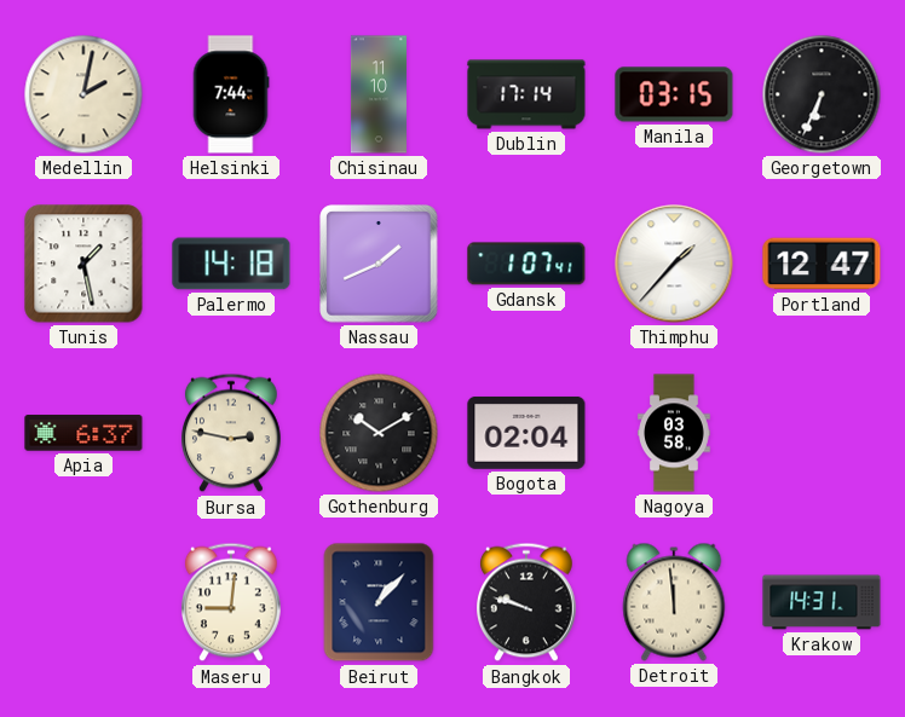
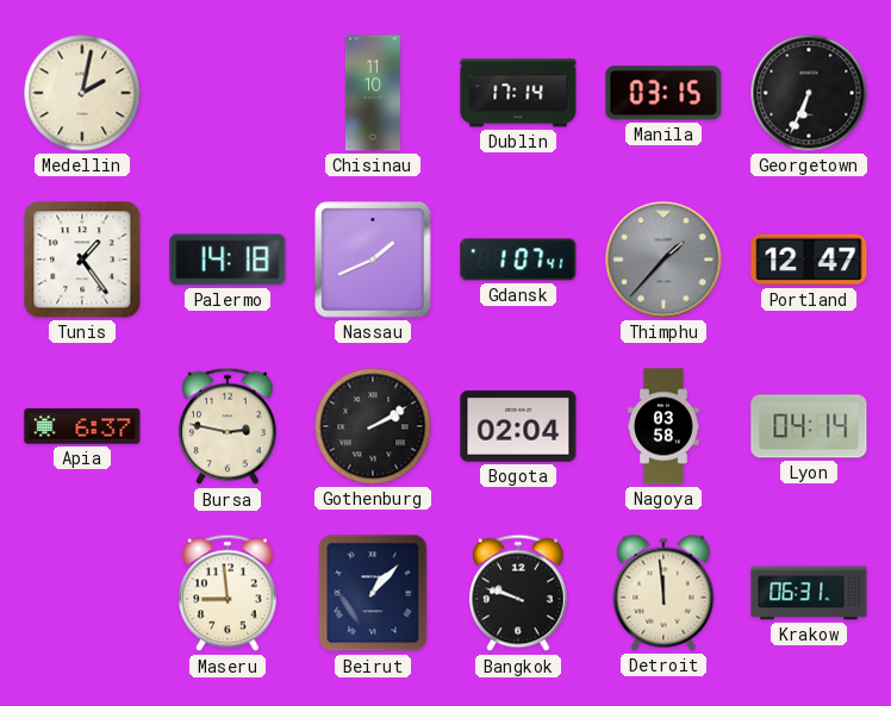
Helsinki: 7:44 -> none
Tunis: 1:28 -> 1:24
Thimphu dial: white -> grey
Gothenburg: 10:10 -> 2:10
Lyon: none -> 04:14
Maseru: 9:01 -> 8:59
Krakow: 14:31 -> 06:31
